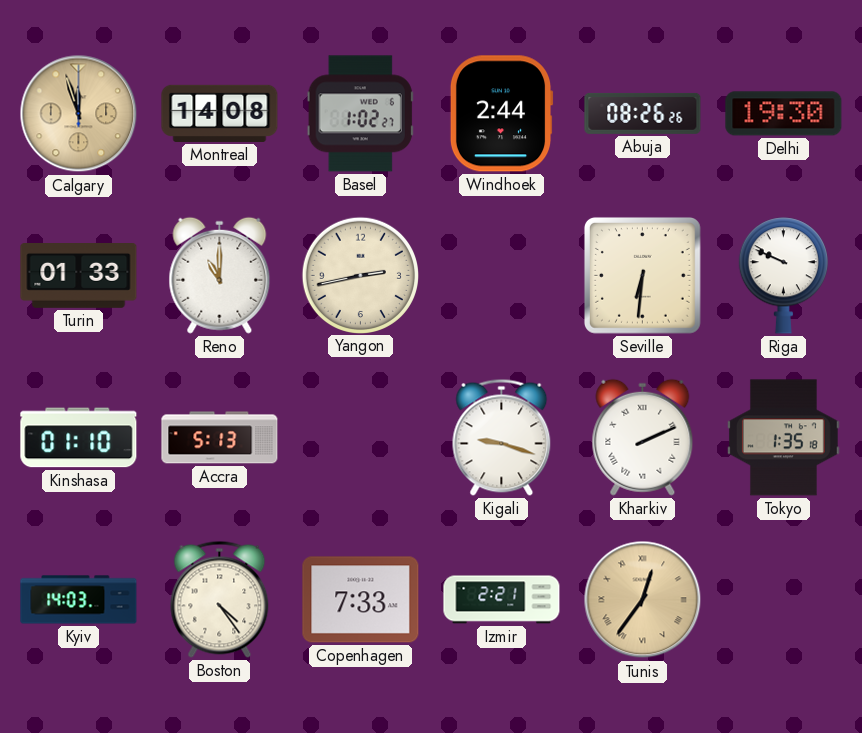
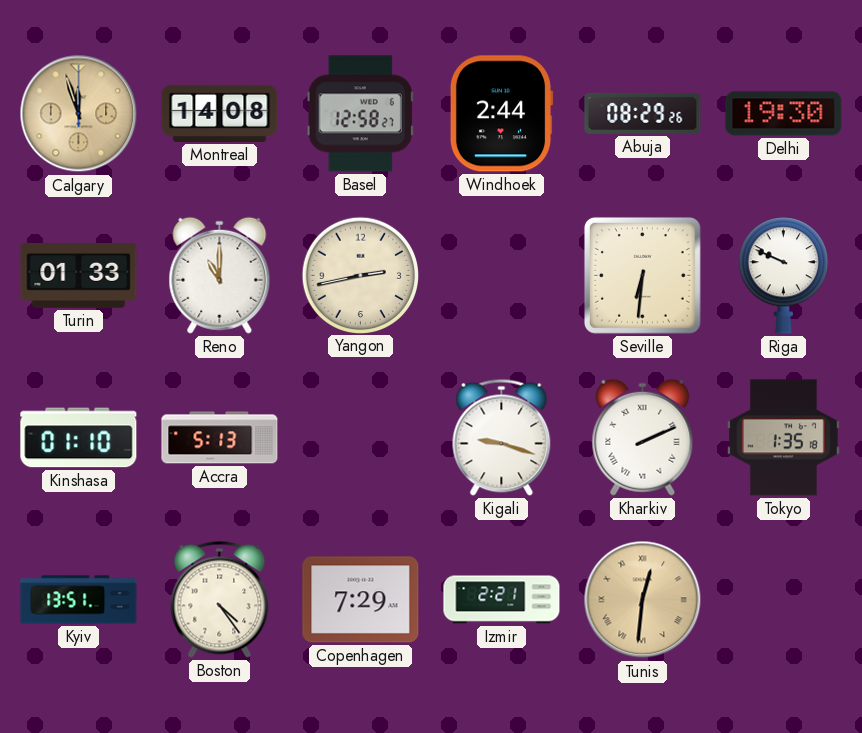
Basel: 1:02 -> 12:58
Abuja: 08:26 -> 08:29
Kyiv: 14:03 -> 13:51
Copenhagen: 7:33 -> 7:29
Tunis: 12:36 -> 12:31
